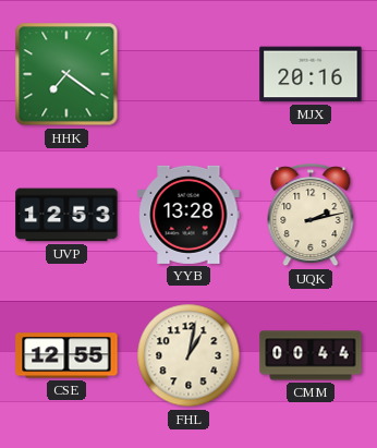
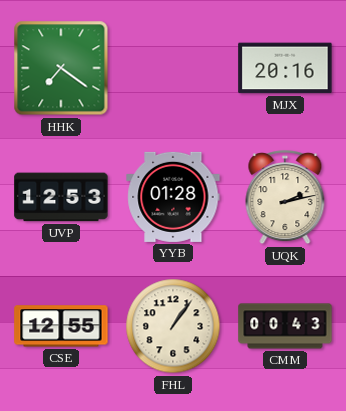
YYB: 13:28 -> 01:28
FHL: 1:02 -> 1:06
CMM: 00:44 -> 00:43
